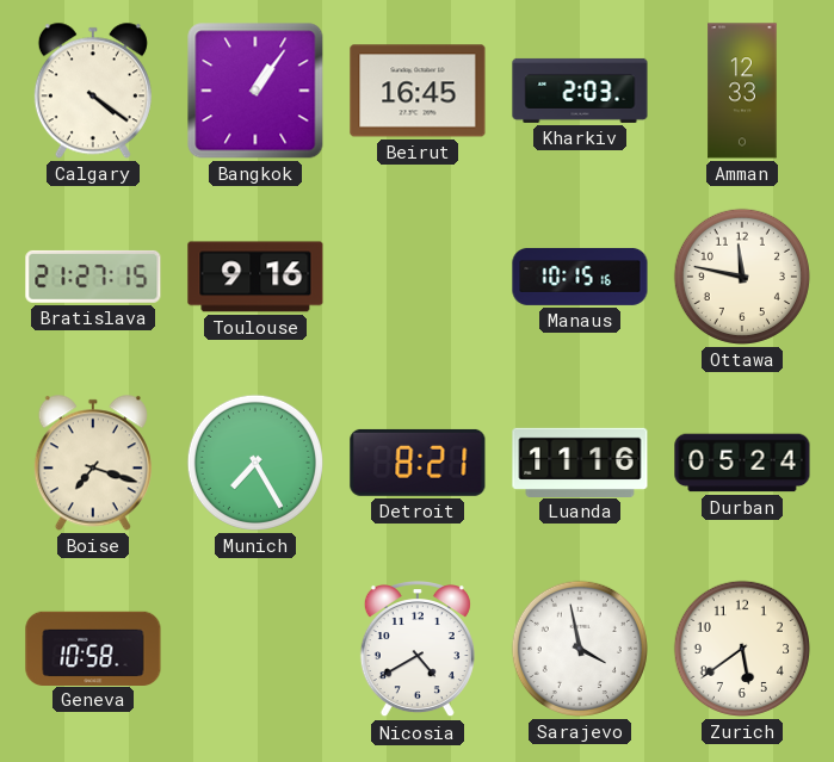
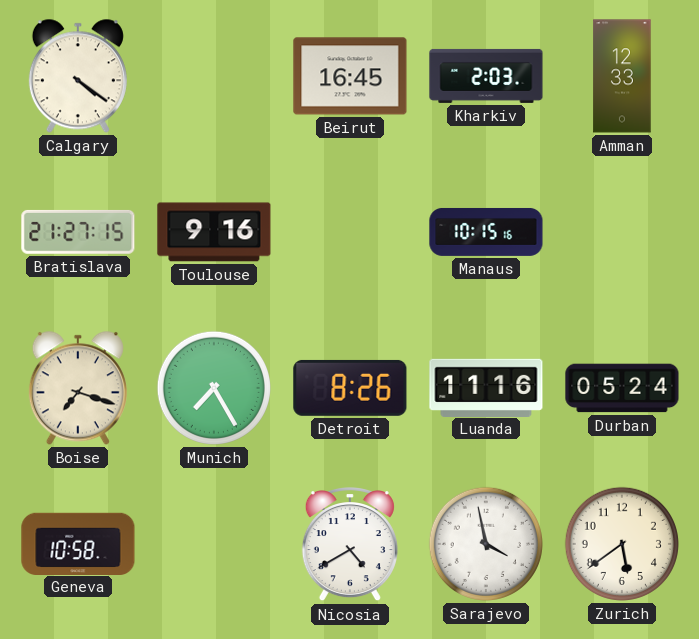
Bangkok: 1:06 -> none
Ottawa: 11:47 -> none
Detroit: 8:21 -> 8:26
